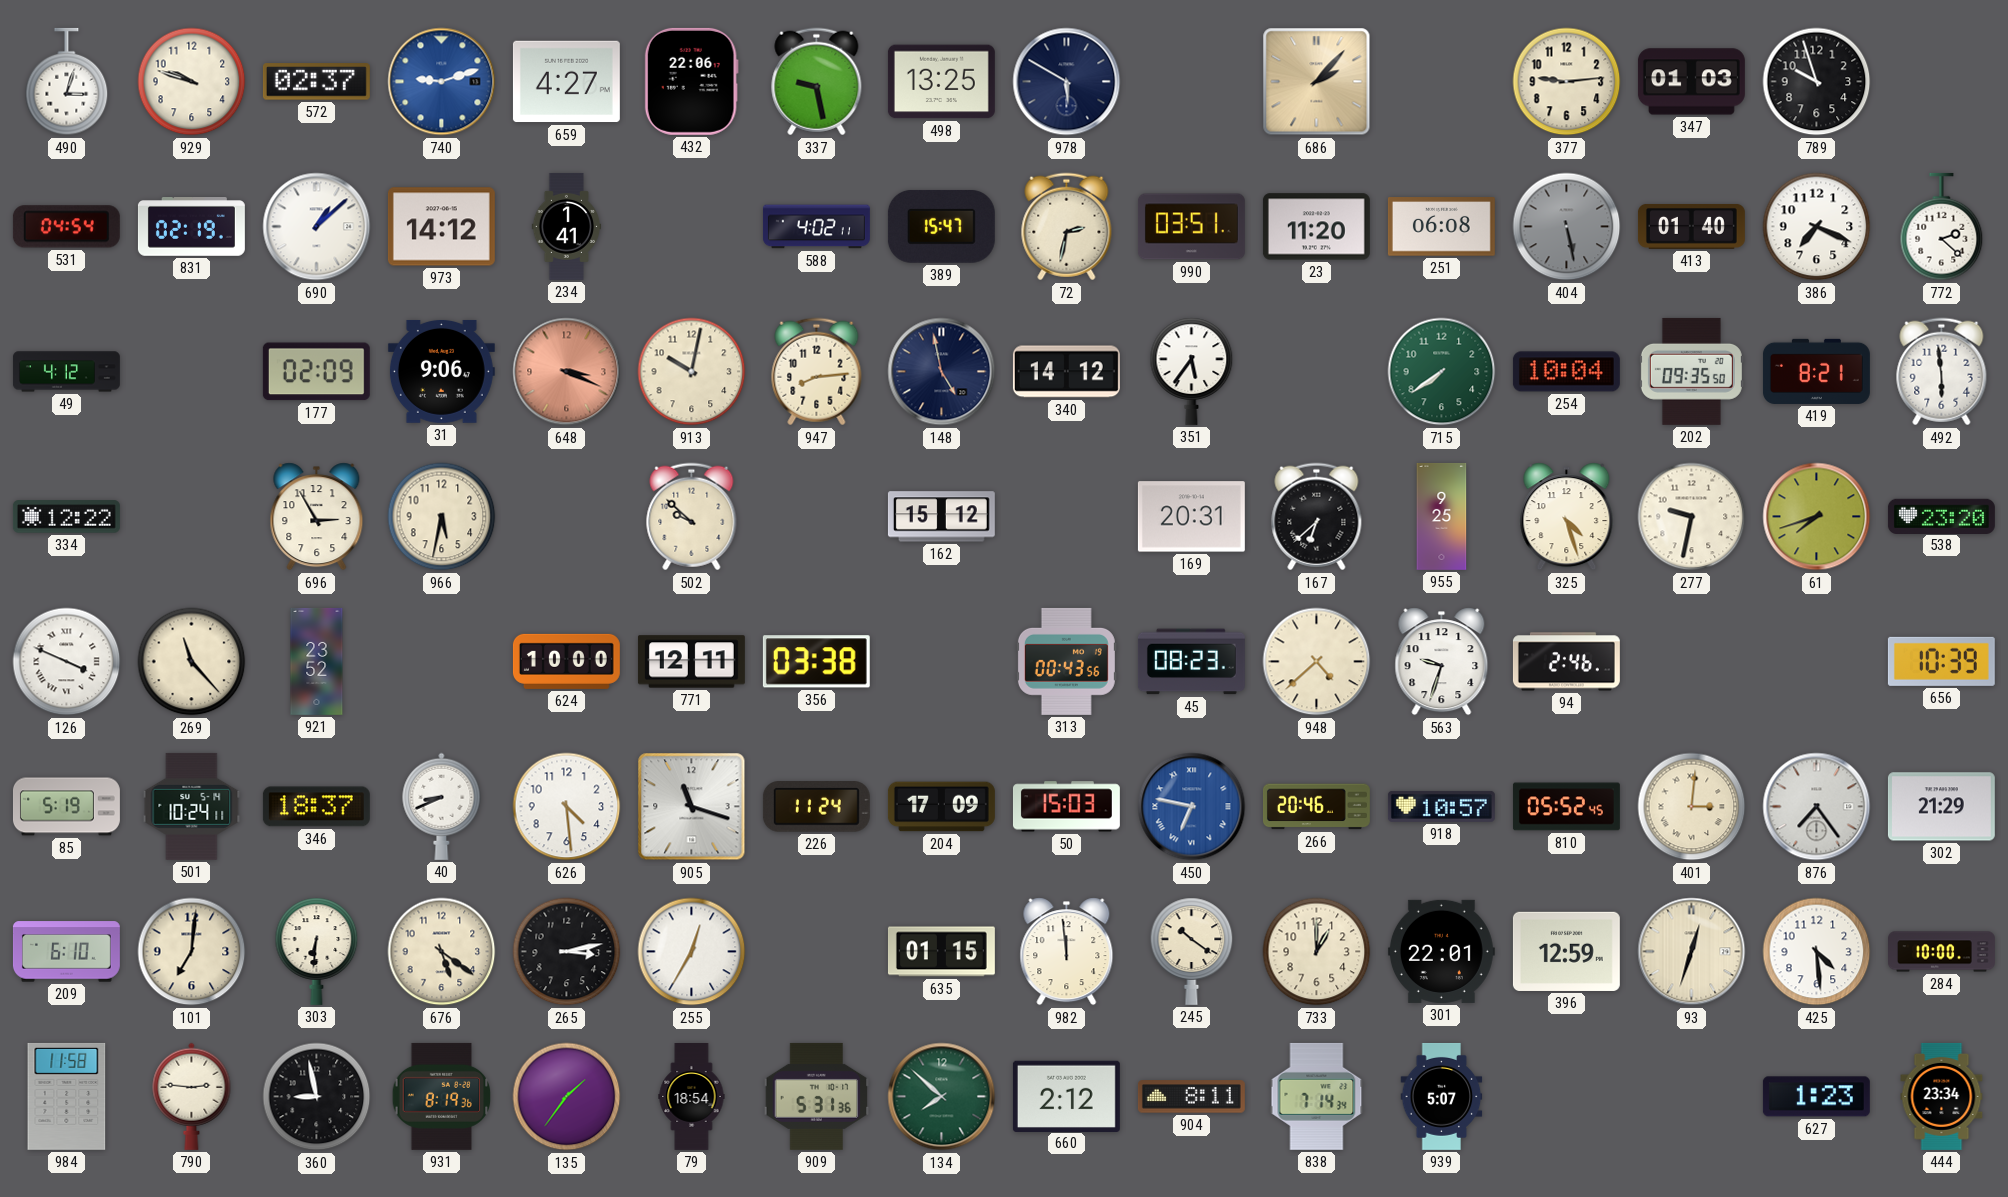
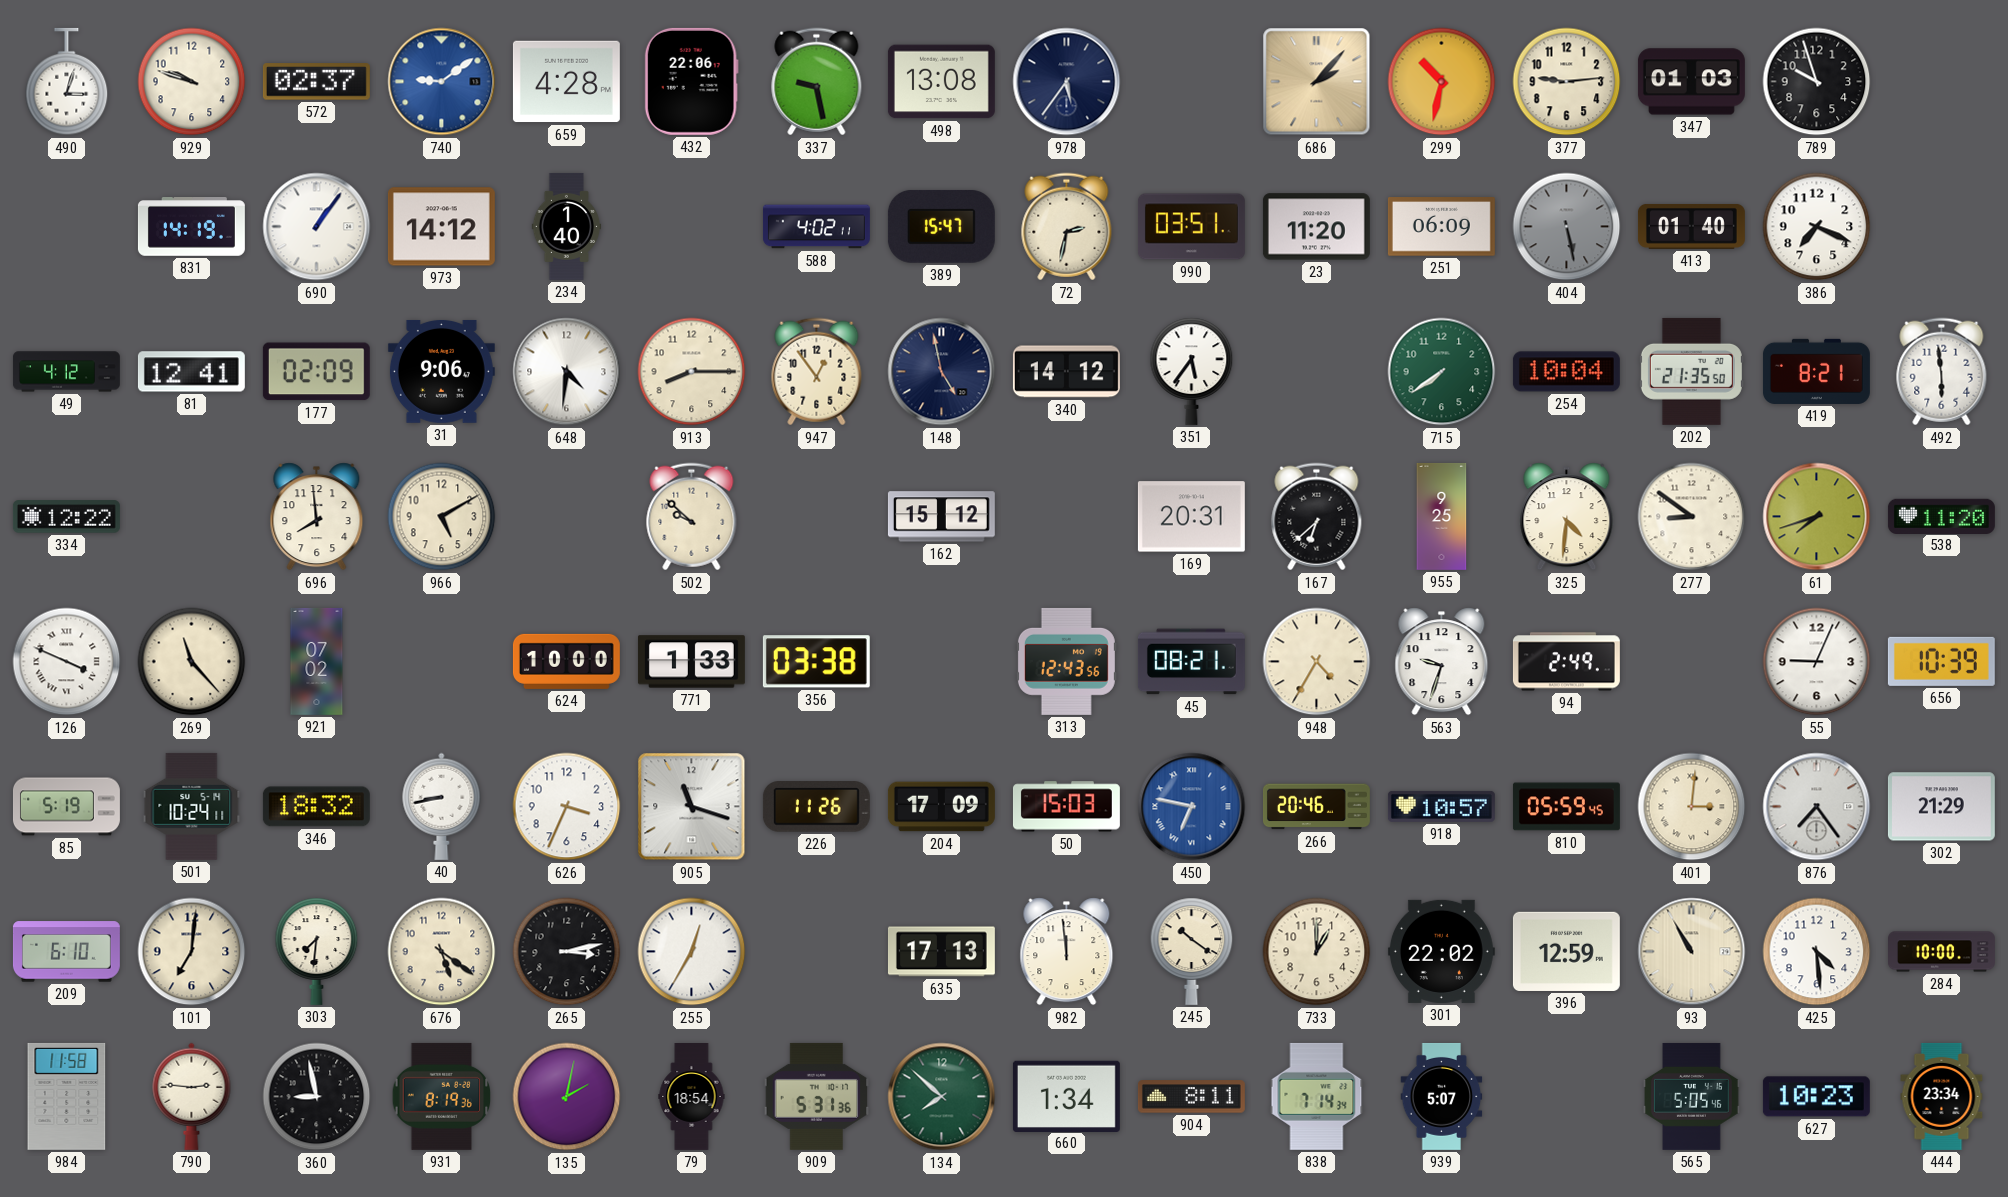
740: 9:12 -> 9:09
659: 4:27 -> 4:28
498: 13:25 -> 13:08
978: 5:50 -> 5:36
299: none -> 10:32
531: 04:54 -> none
831: 02:19 -> 14:19
690: 1:08 -> 1:06
234: 1:41 -> 1:40
251: 06:08 -> 06:09
772: 2:22 -> none
81: none -> 12:41
648: 3:19 -> 4:31
648 dial: salmon -> white
913: 10:02 -> 8:15
947: 8:14 -> 12:54
202: 09:35 -> 21:35
696: 2:55 -> 7:59
966: 5:32 -> 5:10
325: 4:27 -> 4:31
277: 9:32 -> 8:51
538: 23:20 -> 11:20
921: 23:52 -> 07:02
771: 12:11 -> 1:33
313: 00:43 -> 12:43
45: 08:23 -> 08:21
948: 4:38 -> 4:35
94: 2:46 -> 2:49
55: none -> 9:04
346: 18:37 -> 18:32
40: 8:41 -> 8:43
626: 4:29 -> 3:34
226: 11:24 -> 11:26
810: 05:52 -> 05:59
303: 6:31 -> 7:31
635: 01:15 -> 17:13
301: 22:01 -> 22:02
93: 12:33 -> 10:55
135: 1:36 -> 2:02
660: 2:12 -> 1:34
565: none -> 5:05
627: 1:23 -> 10:23
